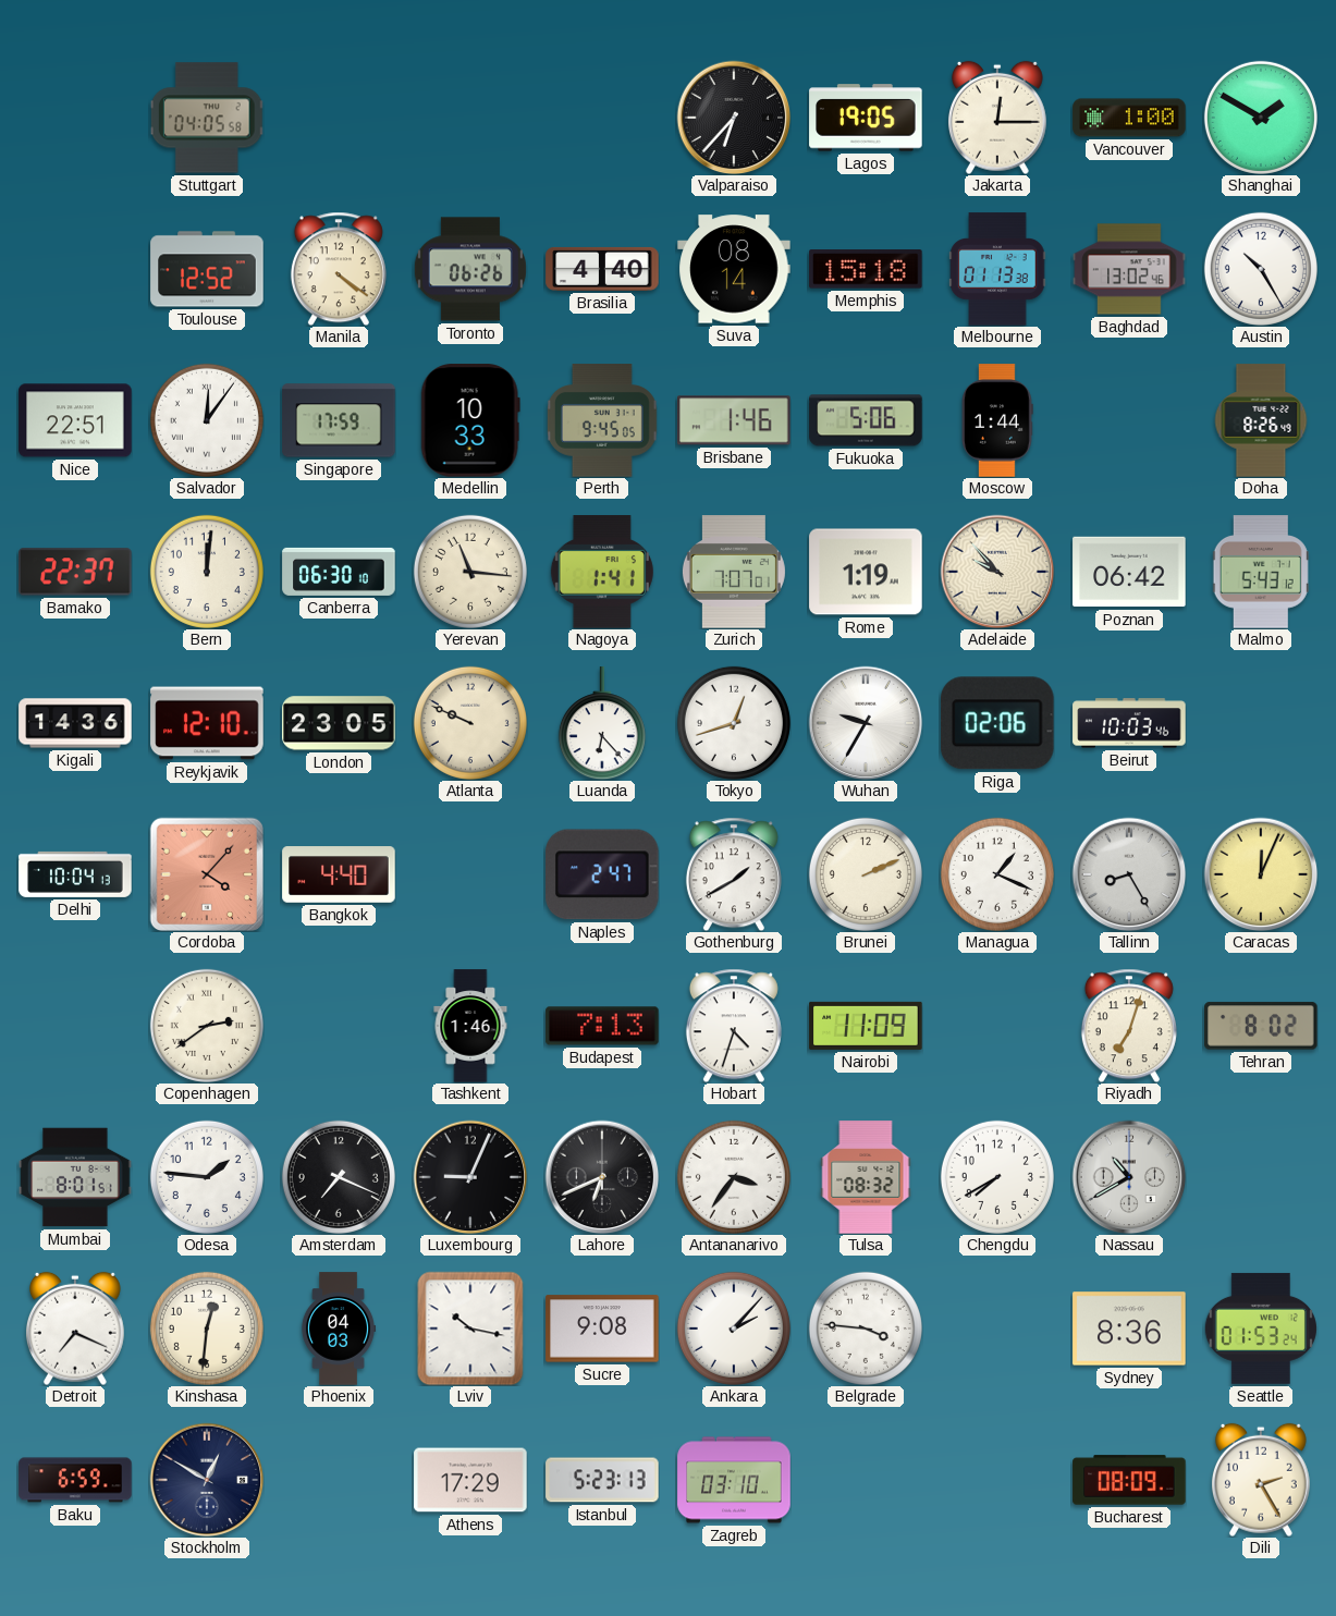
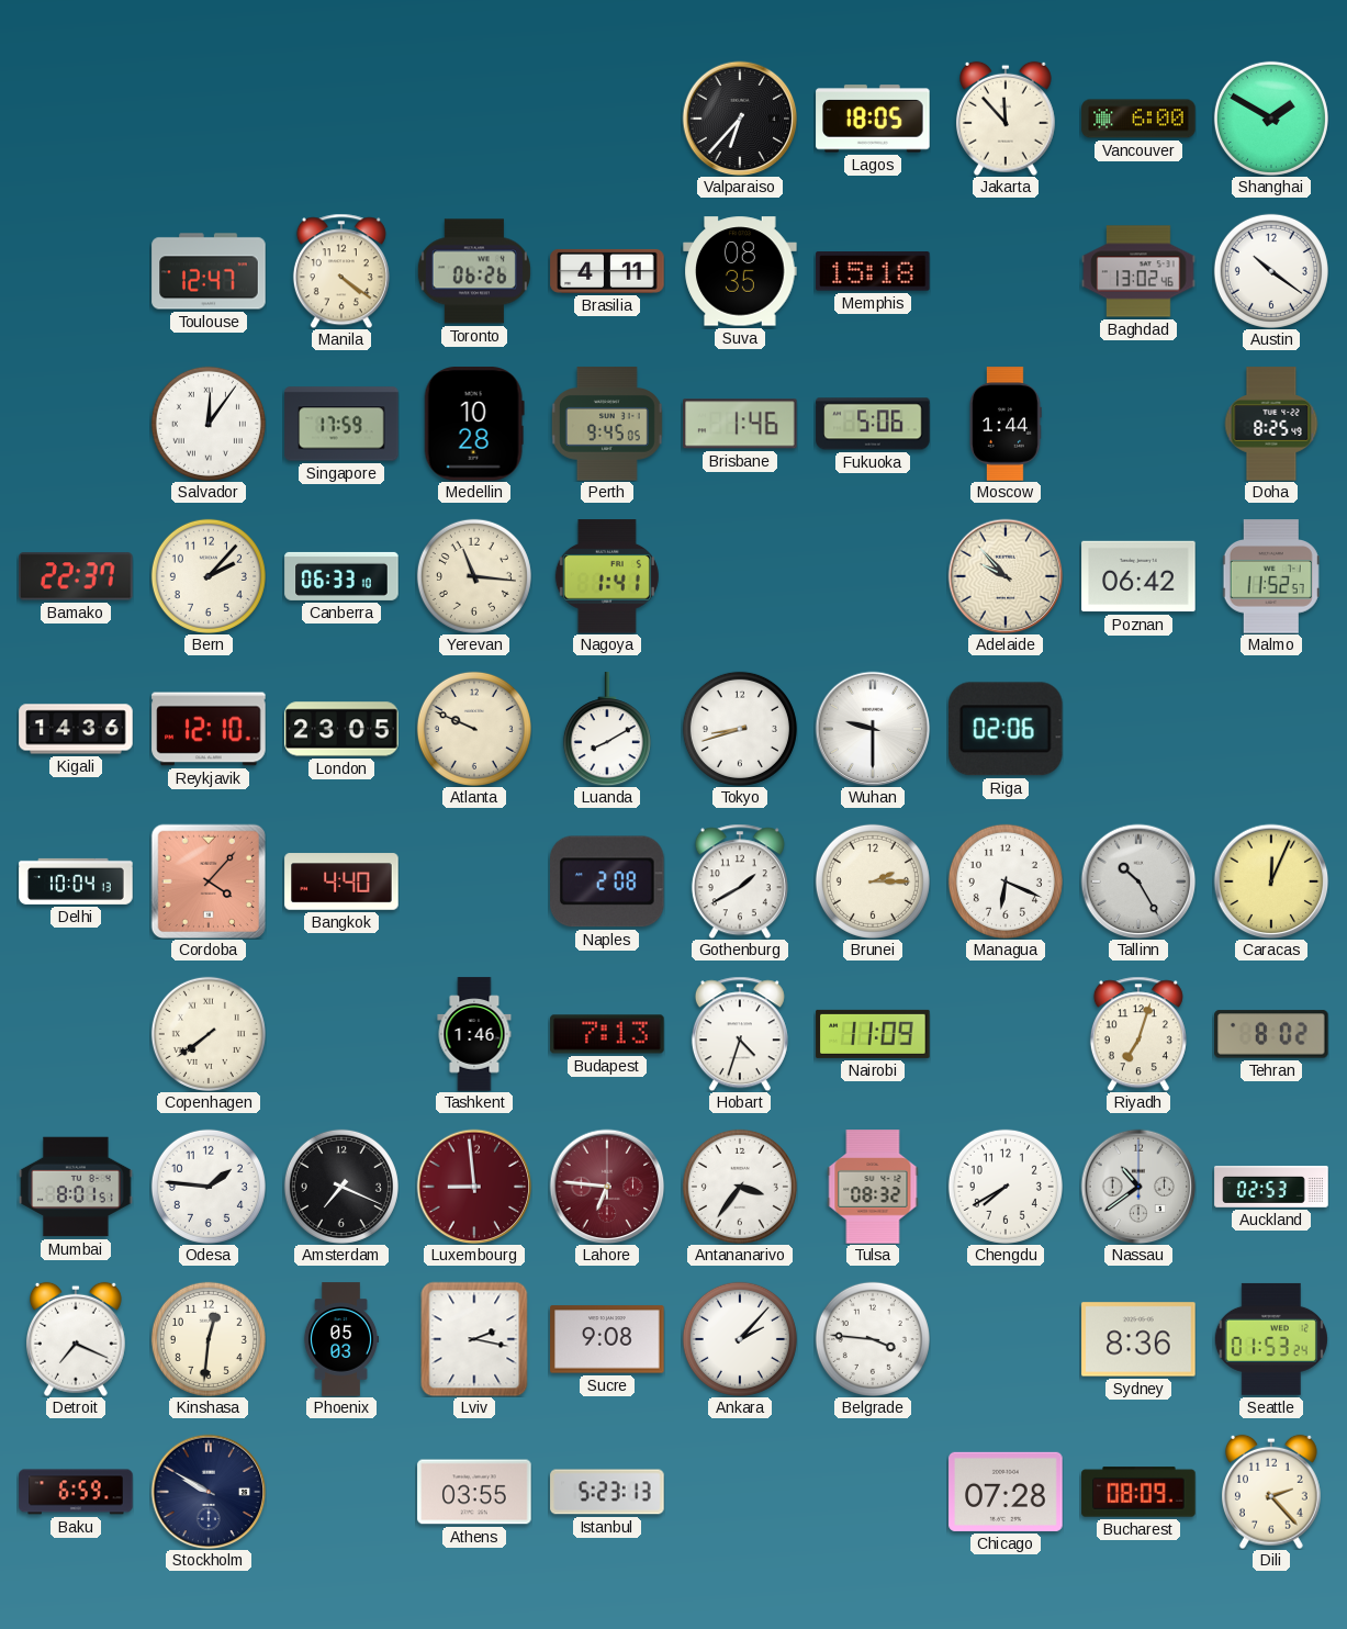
Stuttgart: 04:05 -> none
Lagos: 19:05 -> 18:05
Jakarta: 12:15 -> 11:53
Vancouver: 1:00 -> 6:00
Toulouse: 12:52 -> 12:47
Brasilia: 4:40 -> 4:11
Suva: 08:14 -> 08:35
Melbourne: 01:13 -> none
Austin: 10:25 -> 10:21
Nice: 22:51 -> none
Medellin: 10:33 -> 10:28
Doha: 8:26 -> 8:25
Bern: 12:01 -> 2:07
Canberra: 06:30 -> 06:33
Zurich: 7:07 -> none
Rome: 1:19 -> none
Malmo: 5:43 -> 11:52
Luanda: 6:23 -> 8:10
Tokyo: 12:42 -> 8:42
Wuhan: 9:35 -> 9:30
Beirut: 10:03 -> none
Naples: 2:47 -> 2:08
Brunei: 2:11 -> 2:15
Managua: 1:19 -> 6:19
Tallinn: 8:25 -> 10:25
Copenhagen: 2:39 -> 7:39
Luxembourg: 9:04 -> 8:59
Luxembourg dial: black -> burgundy
Lahore: 6:41 -> 6:46
Lahore dial: black -> burgundy
Nassau: 10:40 -> 10:39
Auckland: none -> 02:53
Phoenix: 04:03 -> 05:03
Lviv: 10:17 -> 2:17
Stockholm: 12:50 -> 9:50
Athens: 17:29 -> 03:55
Zagreb: 03:10 -> none
Chicago: none -> 07:28
Dili: 2:25 -> 2:23
